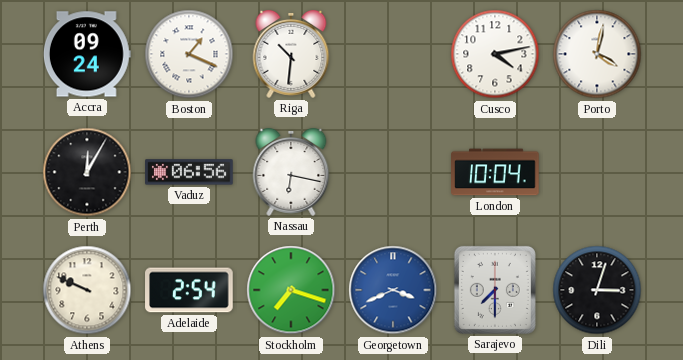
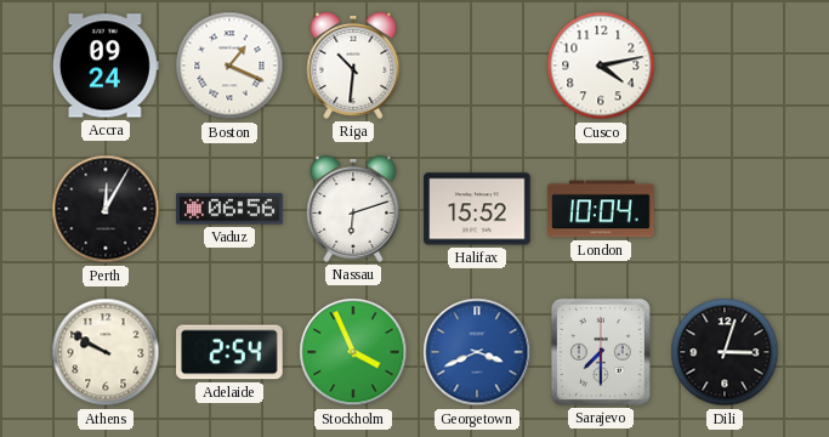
Porto: 4:02 -> none
Nassau: 6:17 -> 6:12
Halifax: none -> 15:52
Athens: 9:49 -> 9:50
Stockholm: 7:18 -> 3:56
